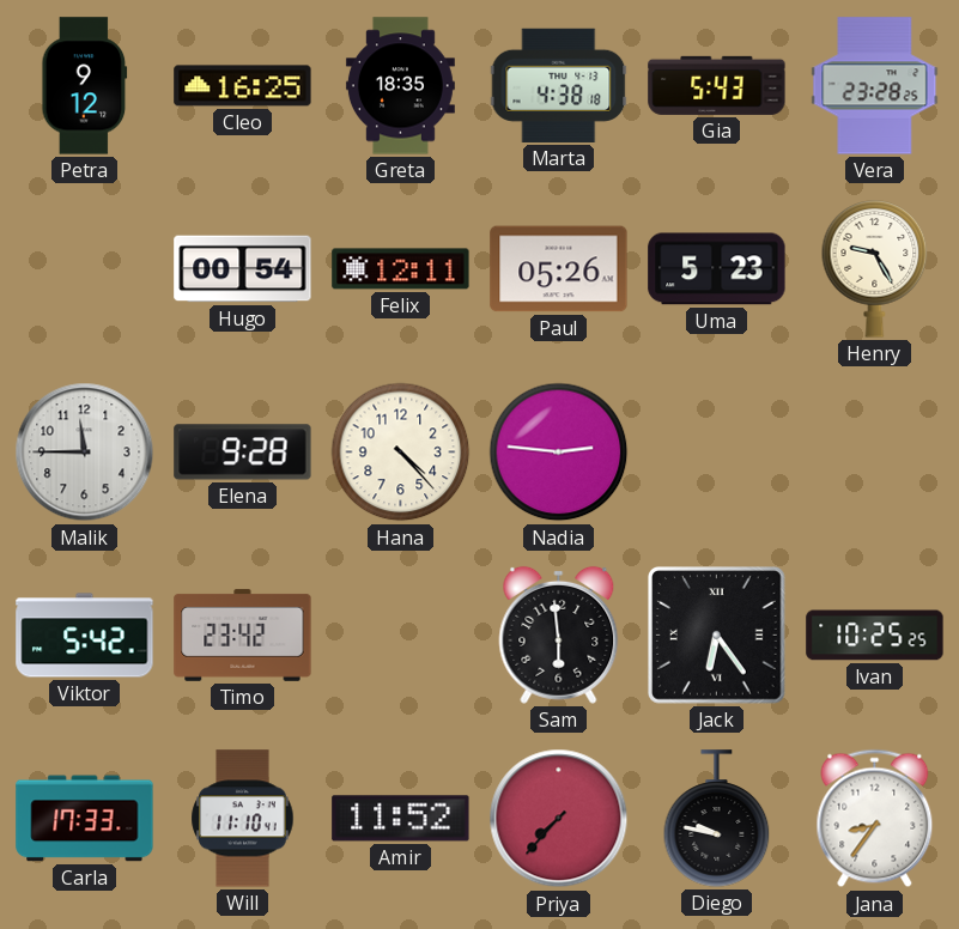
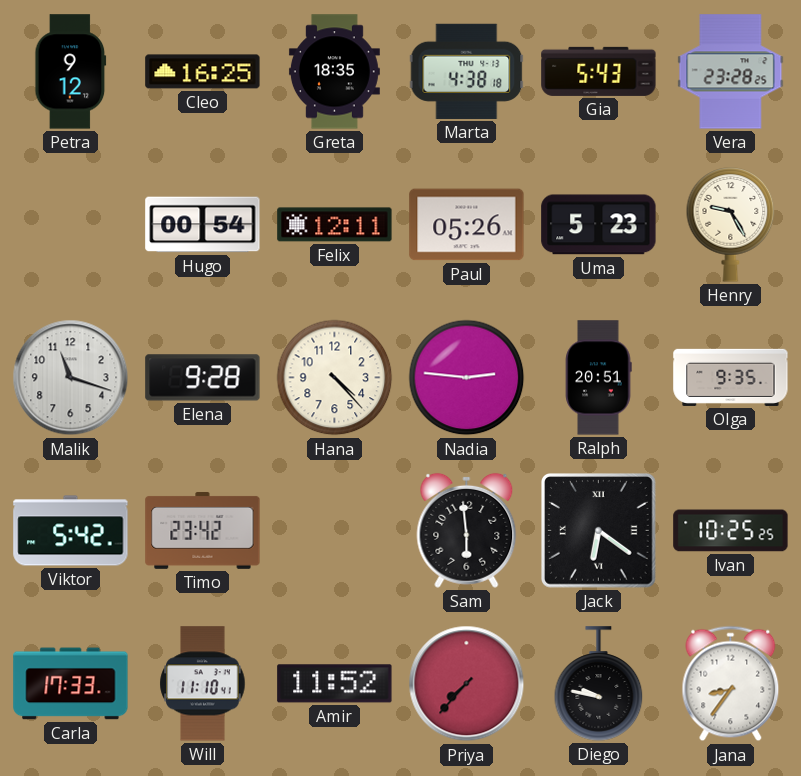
Malik: 11:45 -> 11:18
Ralph: none -> 20:51
Olga: none -> 9:35
Jack: 6:24 -> 6:21
